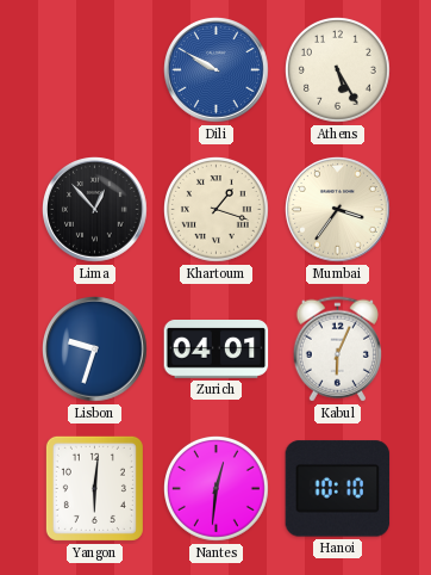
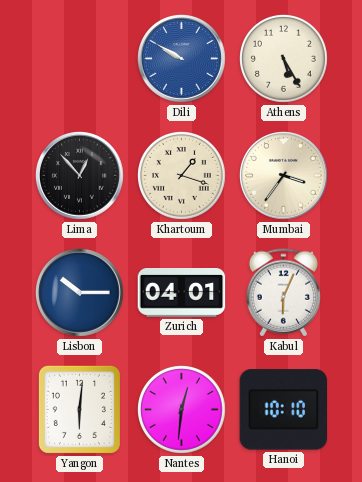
Lisbon: 9:33 -> 10:15
